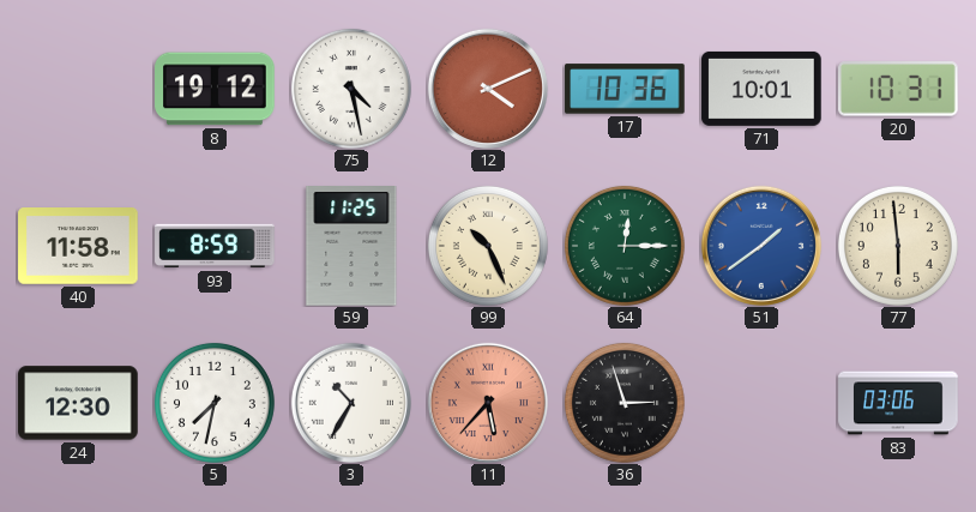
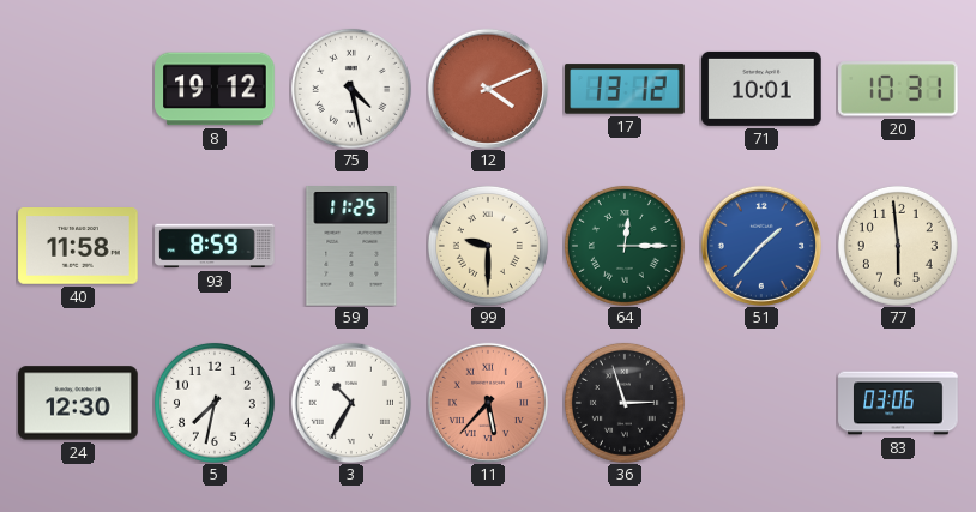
17: 10:36 -> 13:12
99: 10:26 -> 9:30
51: 1:39 -> 1:37
